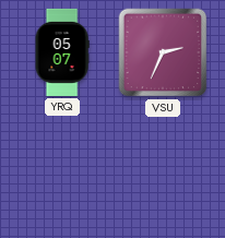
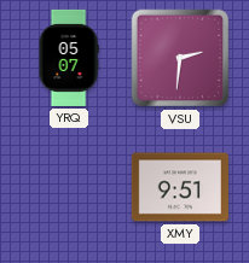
VSU: 2:34 -> 2:31
XMY: none -> 9:51
